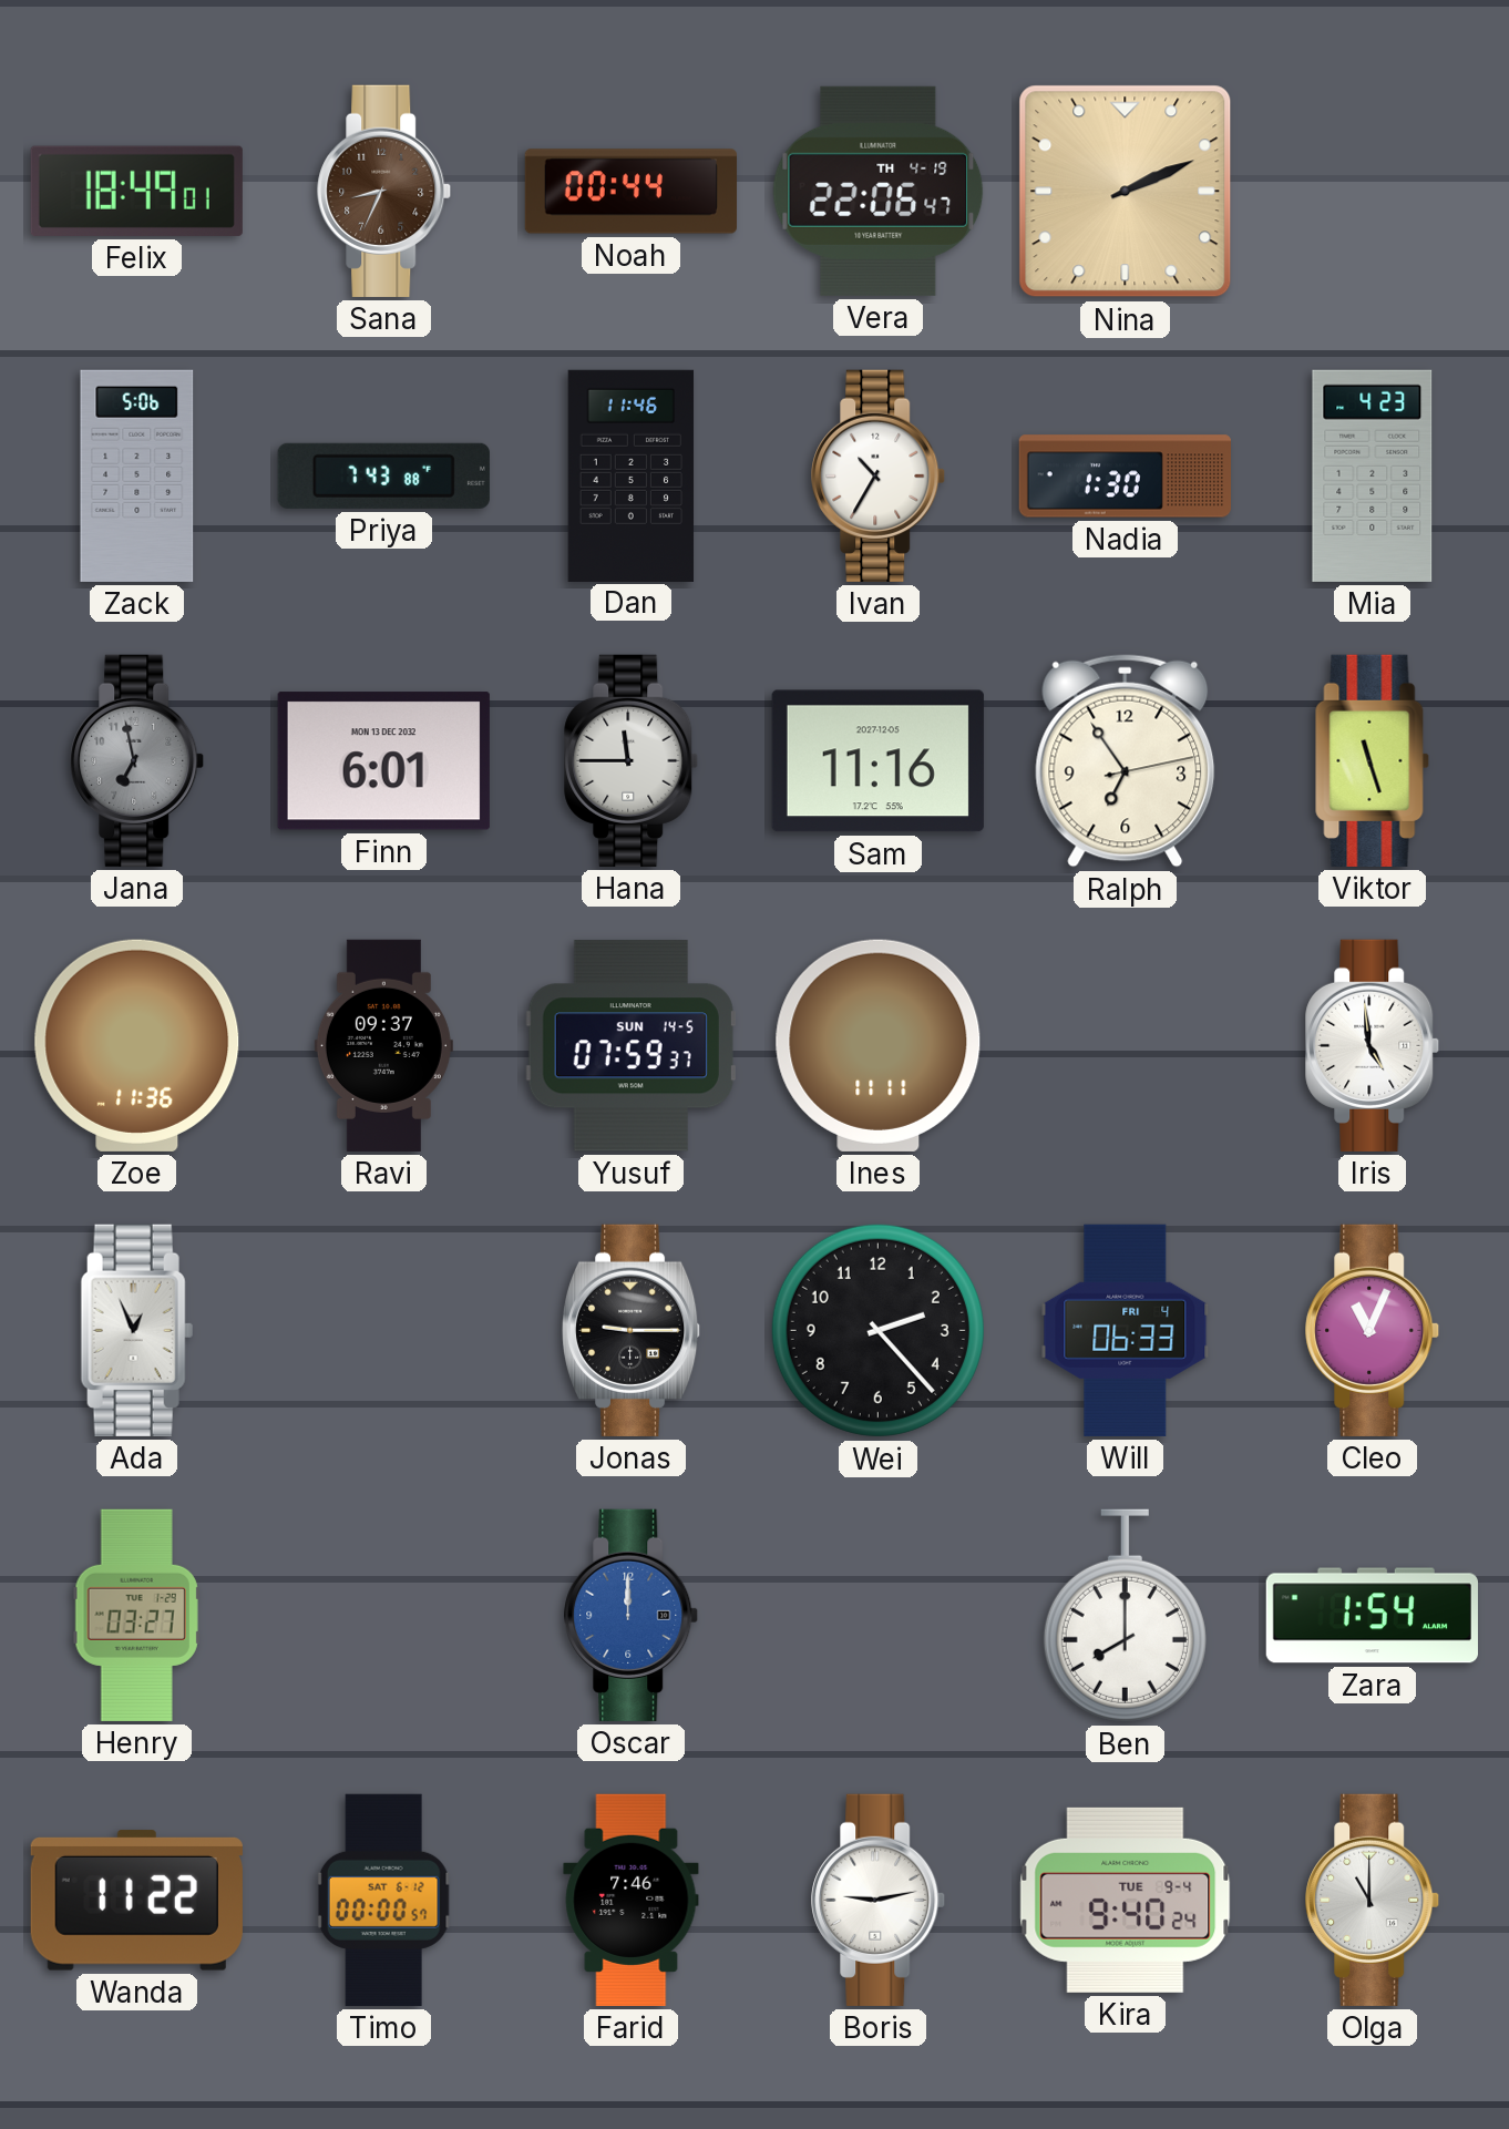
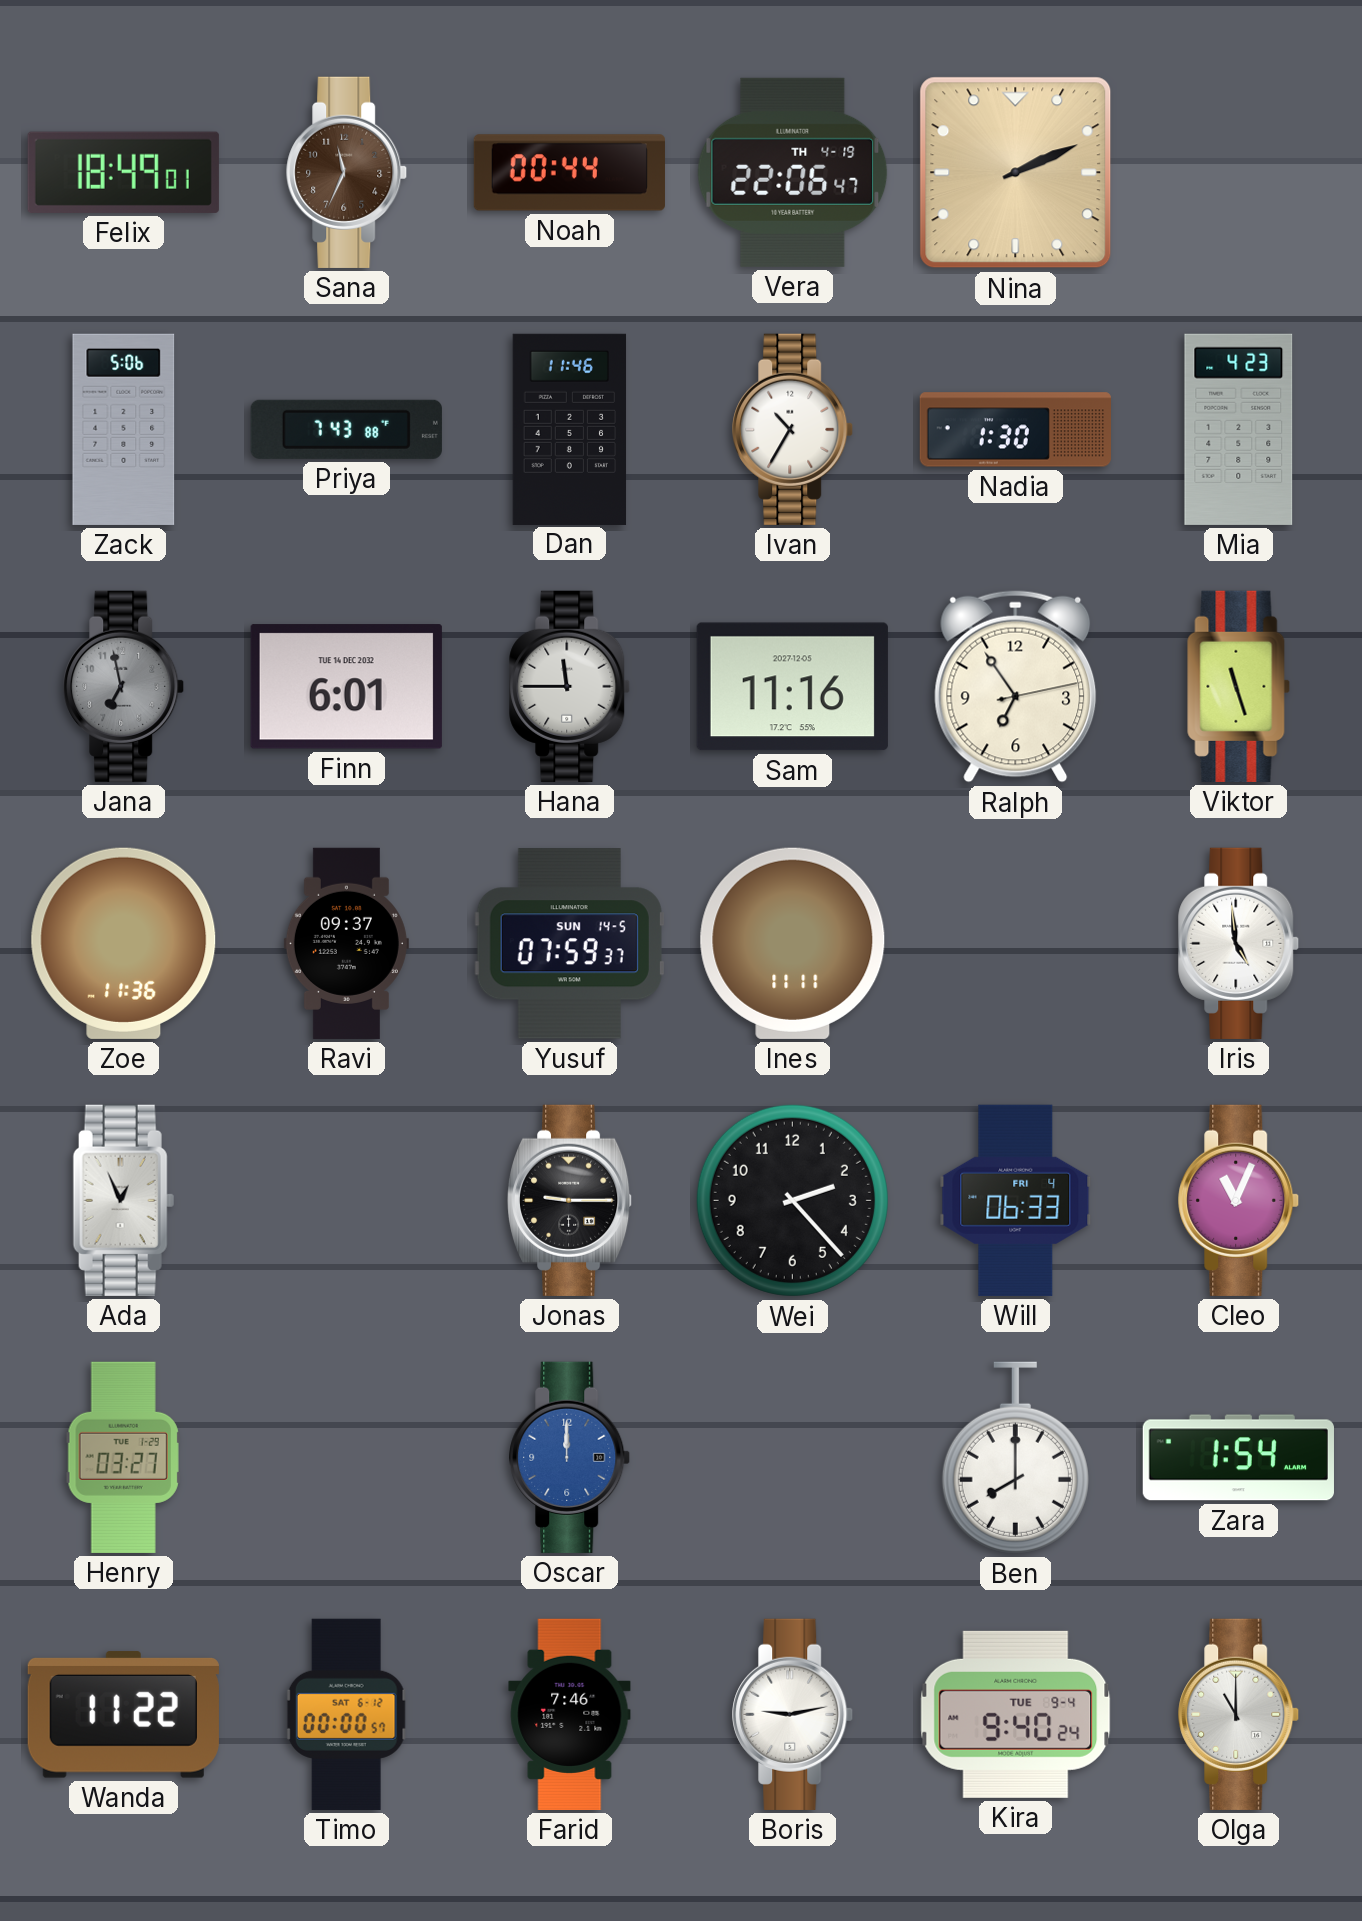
Sana: 8:34 -> 11:34
Finn date: MON 13 DEC 2032 -> TUE 14 DEC 2032
